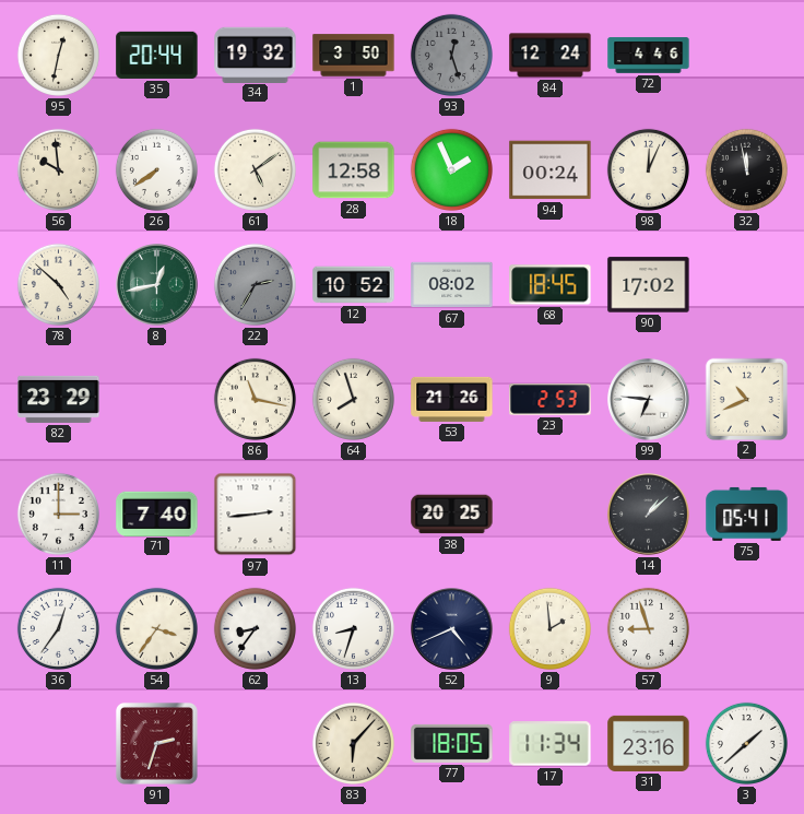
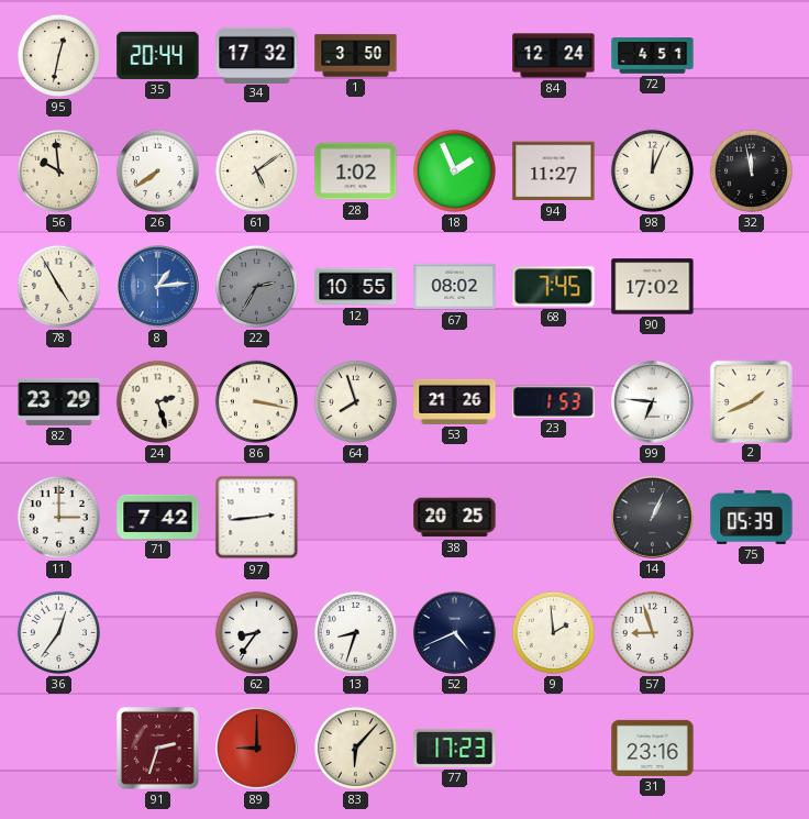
34: 19:32 -> 17:32
93: 12:27 -> none
72: 4:46 -> 4:51
28: 12:58 -> 1:02
94: 00:24 -> 11:27
78: 4:52 -> 4:55
8: 12:43 -> 1:14
8 dial: green -> blue
12: 10:52 -> 10:55
68: 18:45 -> 7:45
24: none -> 2:27
86: 11:17 -> 3:17
23: 2:53 -> 1:53
2: 10:41 -> 1:41
71: 7:40 -> 7:42
14: 1:08 -> 1:04
75: 05:41 -> 05:39
54: 3:36 -> none
89: none -> 9:00
77: 18:05 -> 17:23
17: 11:34 -> none
3: 1:38 -> none
